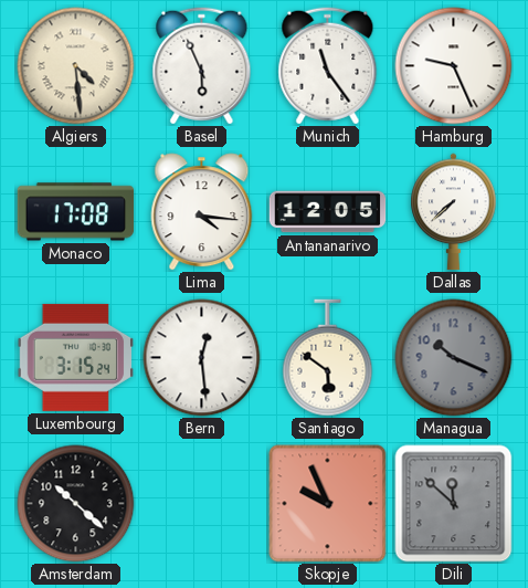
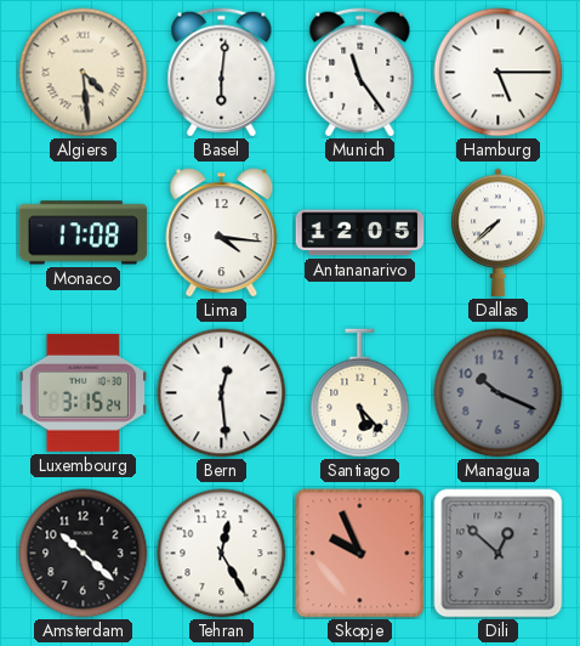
Basel: 5:56 -> 6:01
Hamburg: 9:26 -> 5:15
Santiago: 5:51 -> 5:23
Tehran: none -> 12:25
Dili: 11:52 -> 12:52
